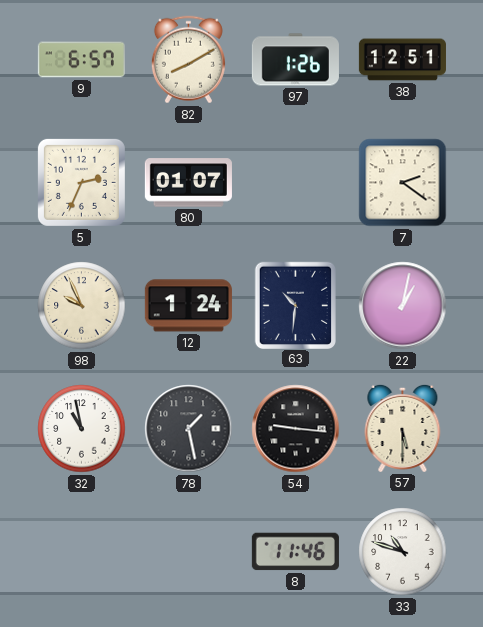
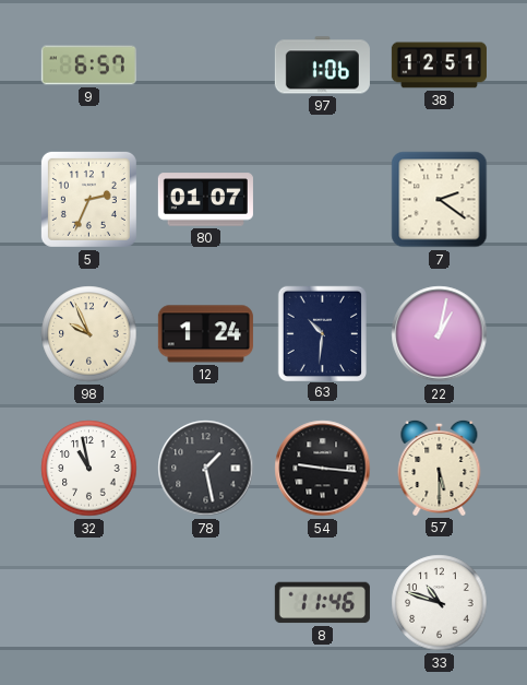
82: 8:10 -> none
97: 1:26 -> 1:06
